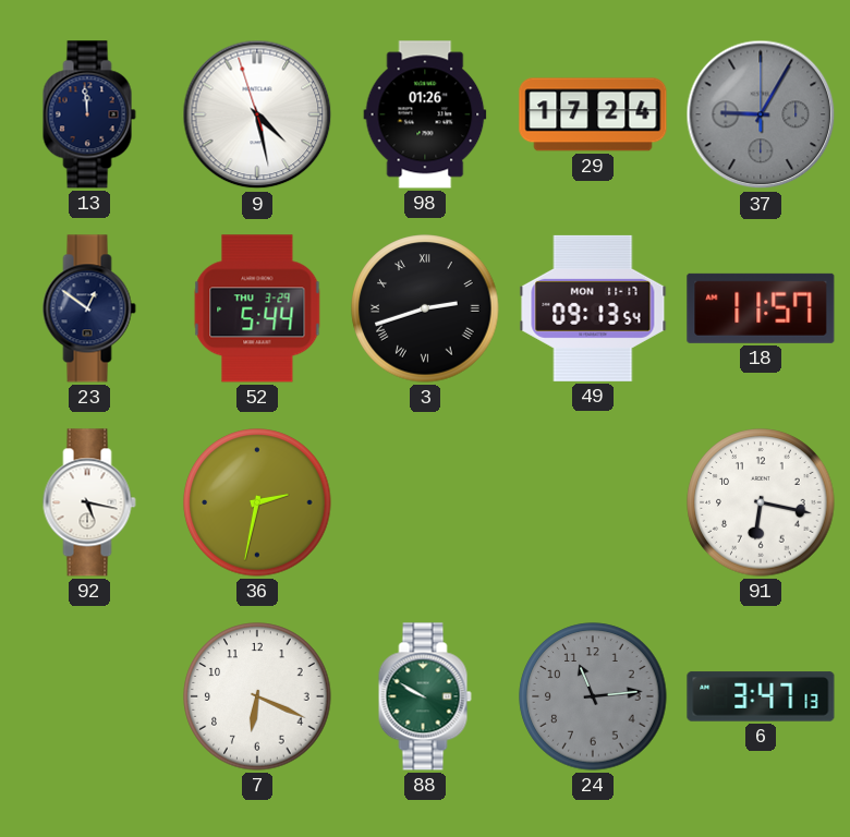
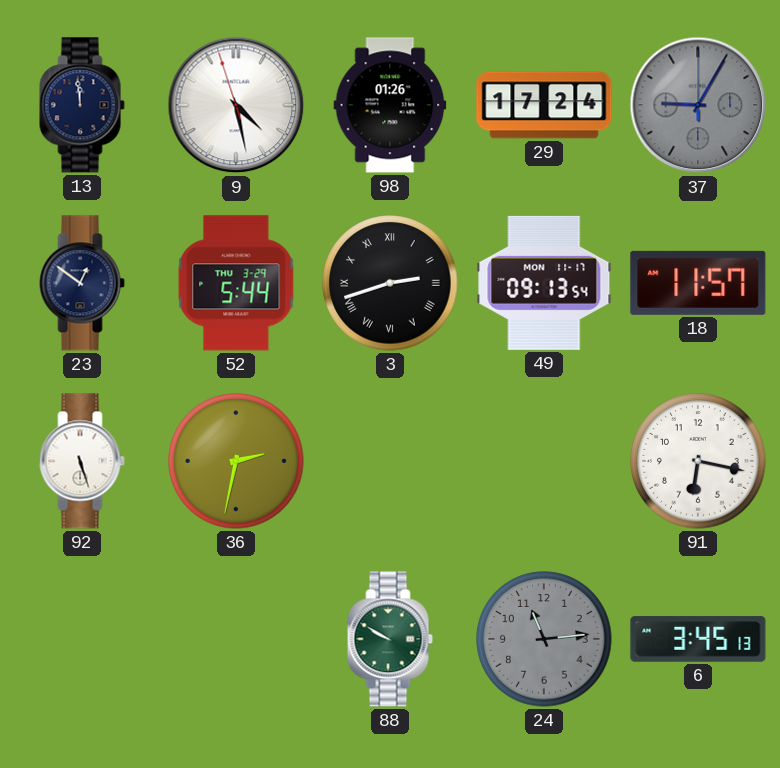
92: 5:17 -> 5:27
7: 6:19 -> none
6: 3:47 -> 3:45
